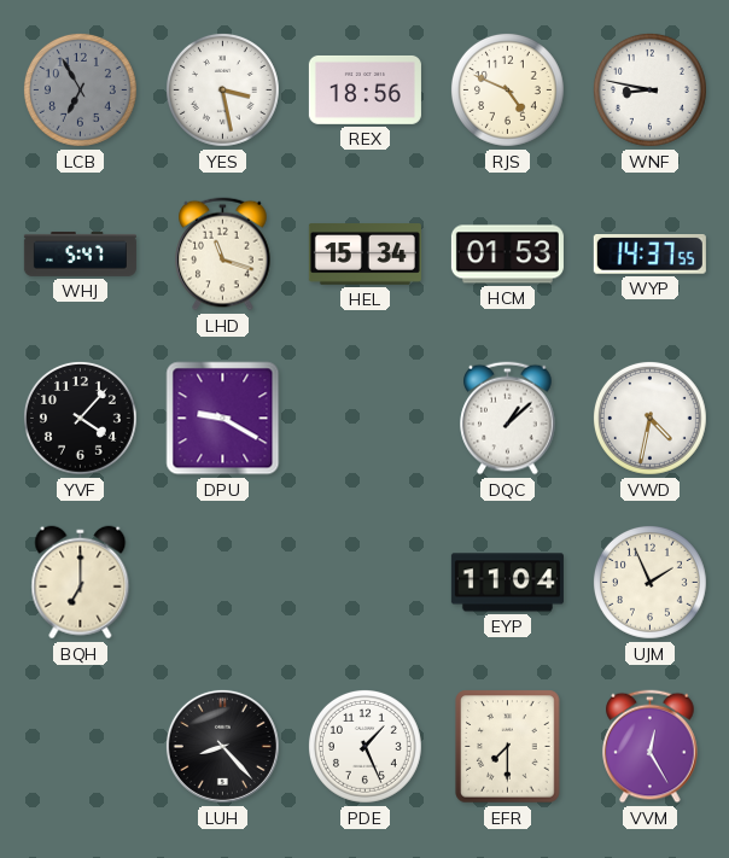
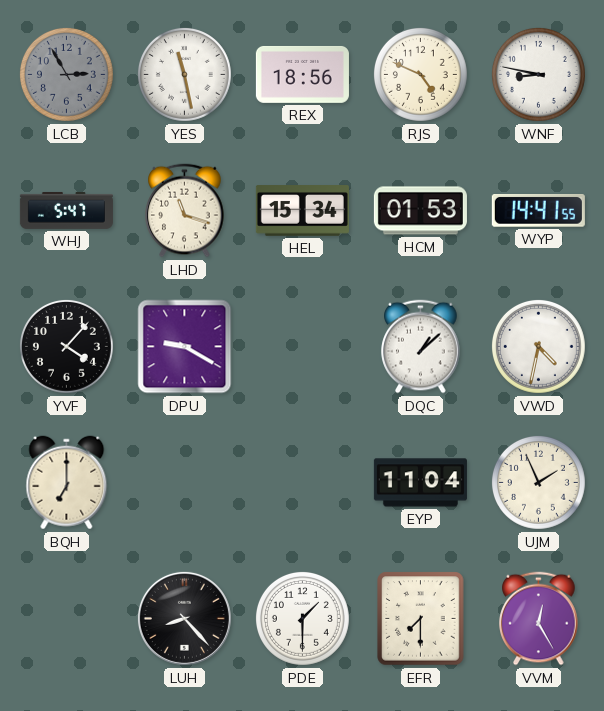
LCB: 6:55 -> 2:55
YES: 3:28 -> 11:28
WYP: 14:37 -> 14:41
PDE: 1:26 -> 1:30
